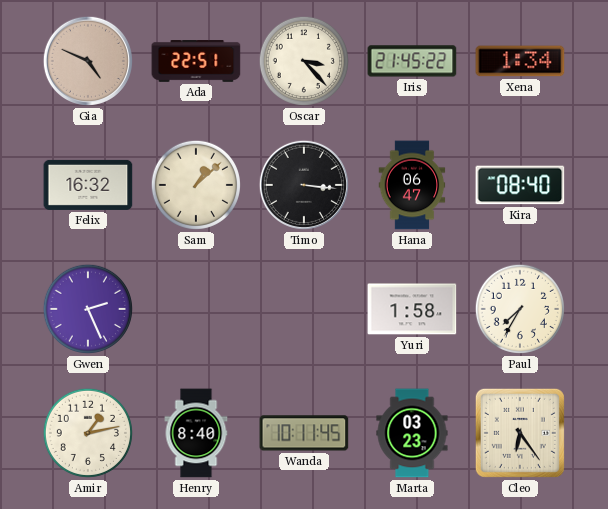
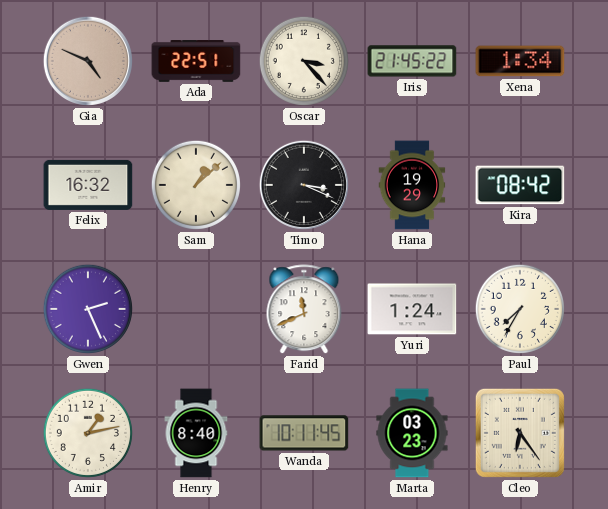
Timo: 3:16 -> 3:19
Hana: 06:47 -> 19:29
Kira: 08:40 -> 08:42
Farid: none -> 11:41
Yuri: 1:58 -> 1:24
